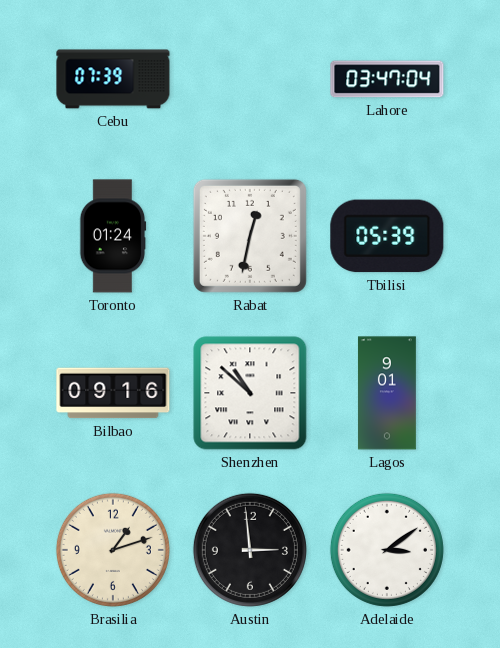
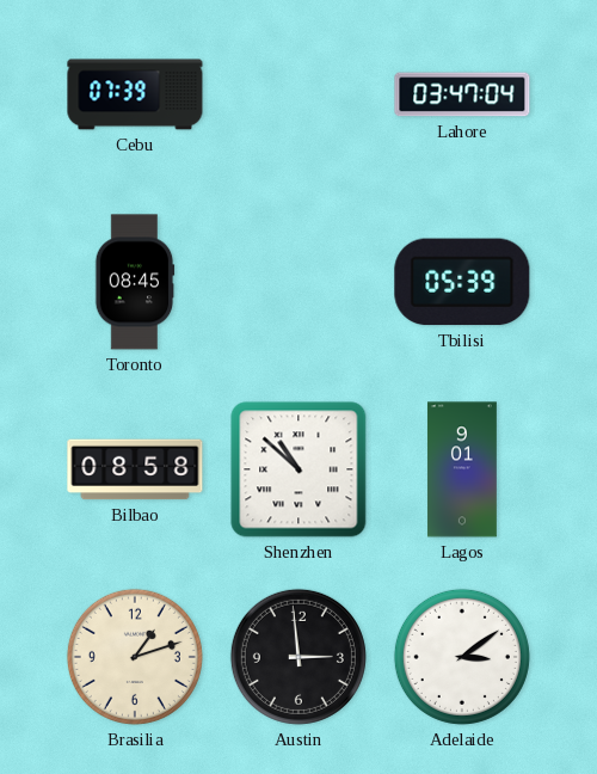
Toronto: 01:24 -> 08:45
Rabat: 12:32 -> none
Bilbao: 09:16 -> 08:58
